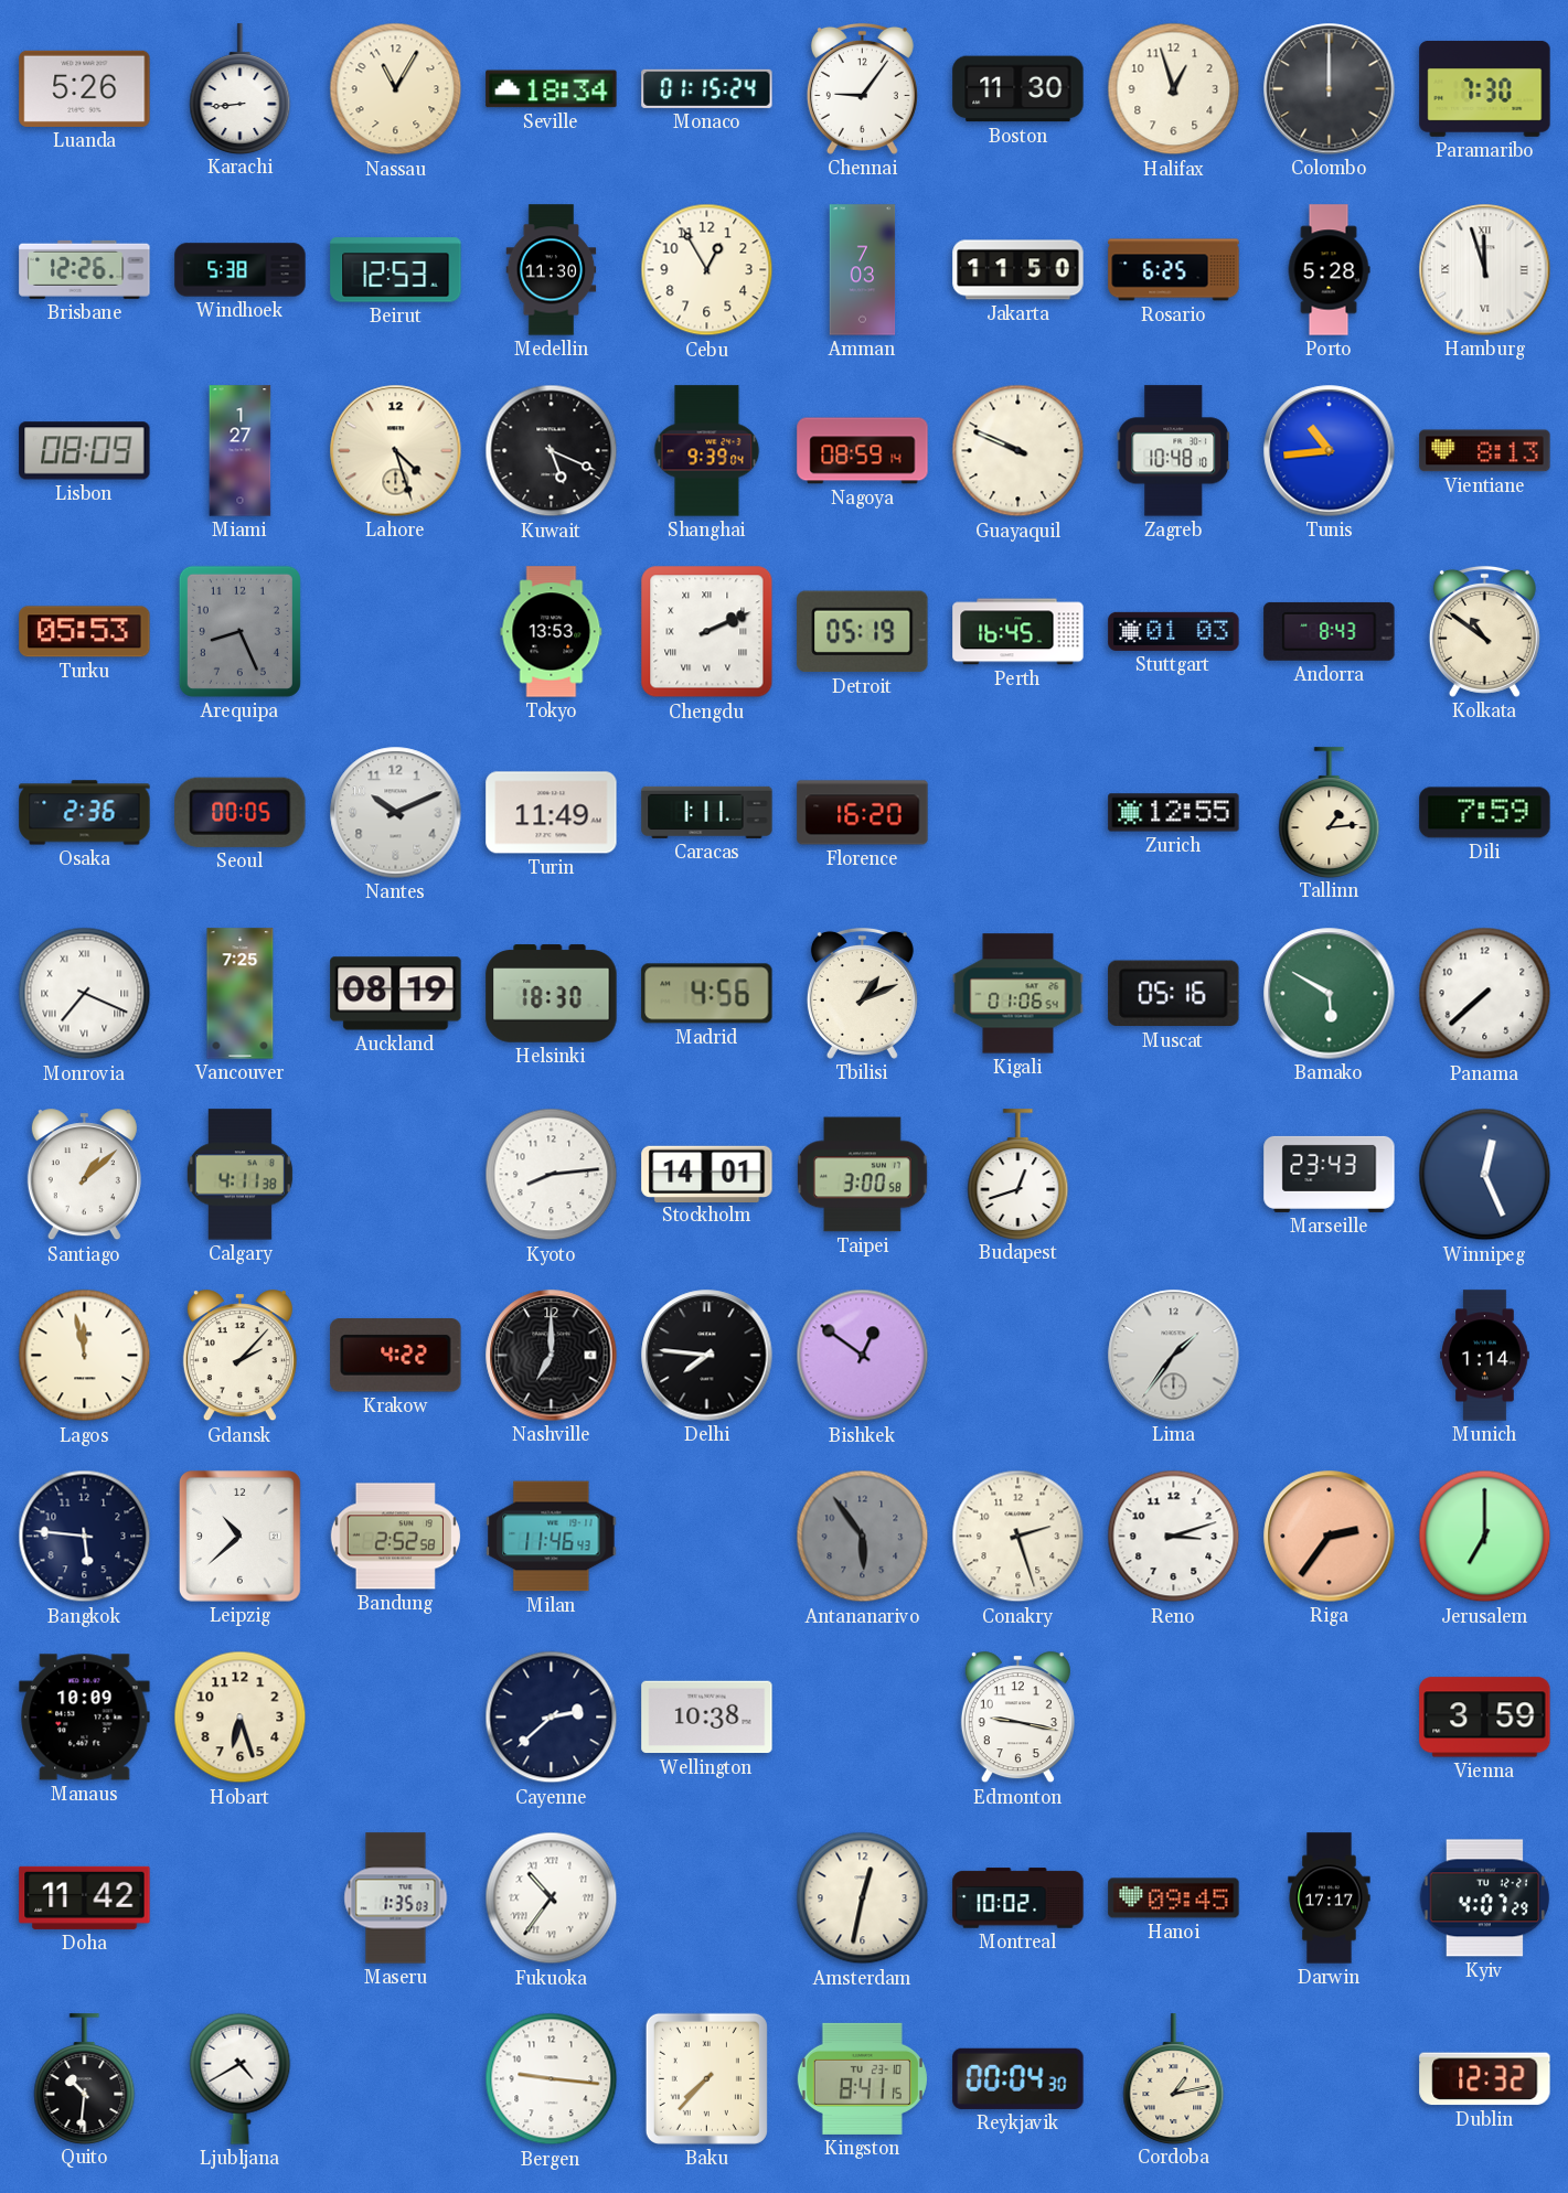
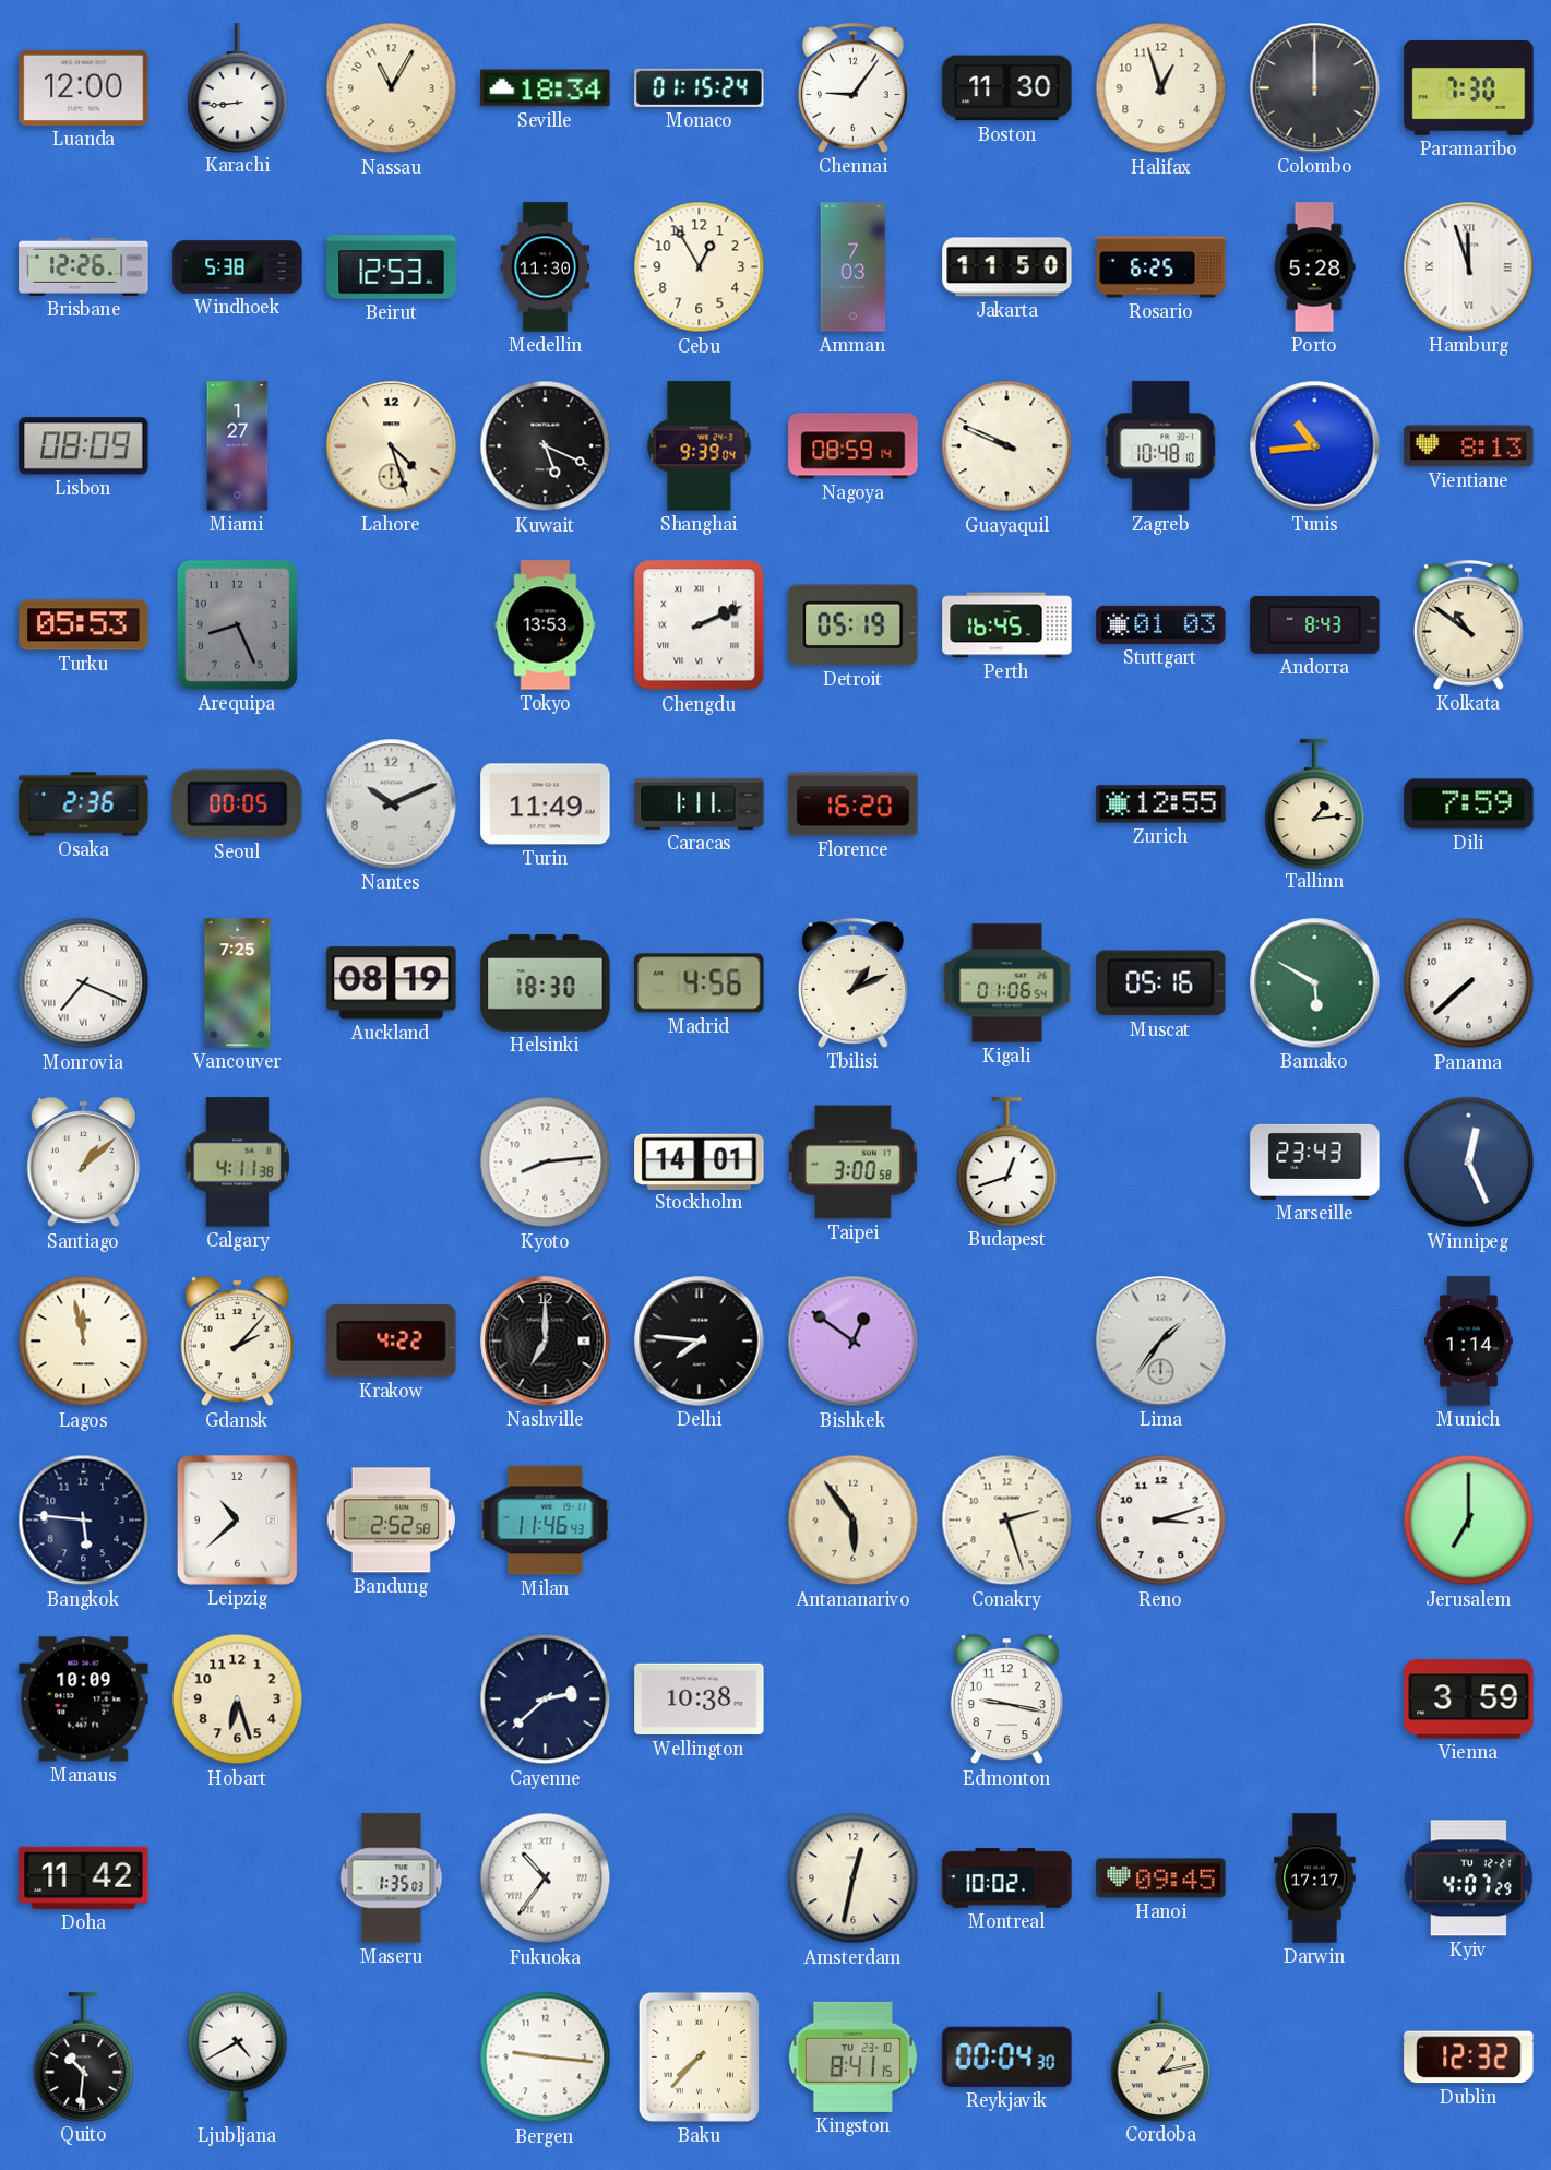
Luanda: 5:26 -> 12:00
Antananarivo dial: grey -> cream
Riga: 2:36 -> none
